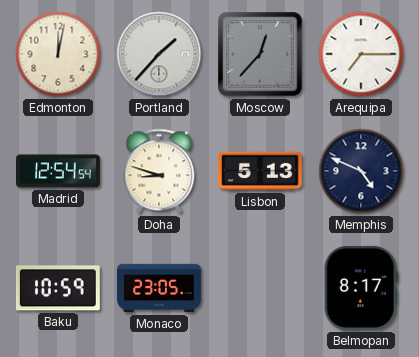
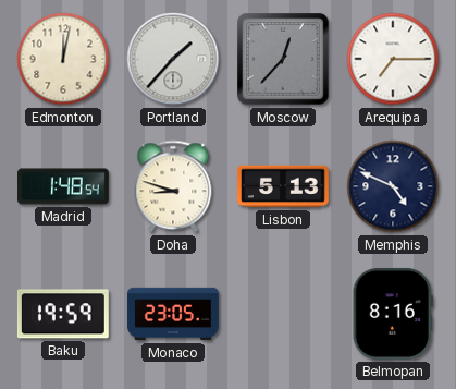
Madrid: 12:54 -> 1:48
Baku: 10:59 -> 19:59
Belmopan: 8:17 -> 8:16
